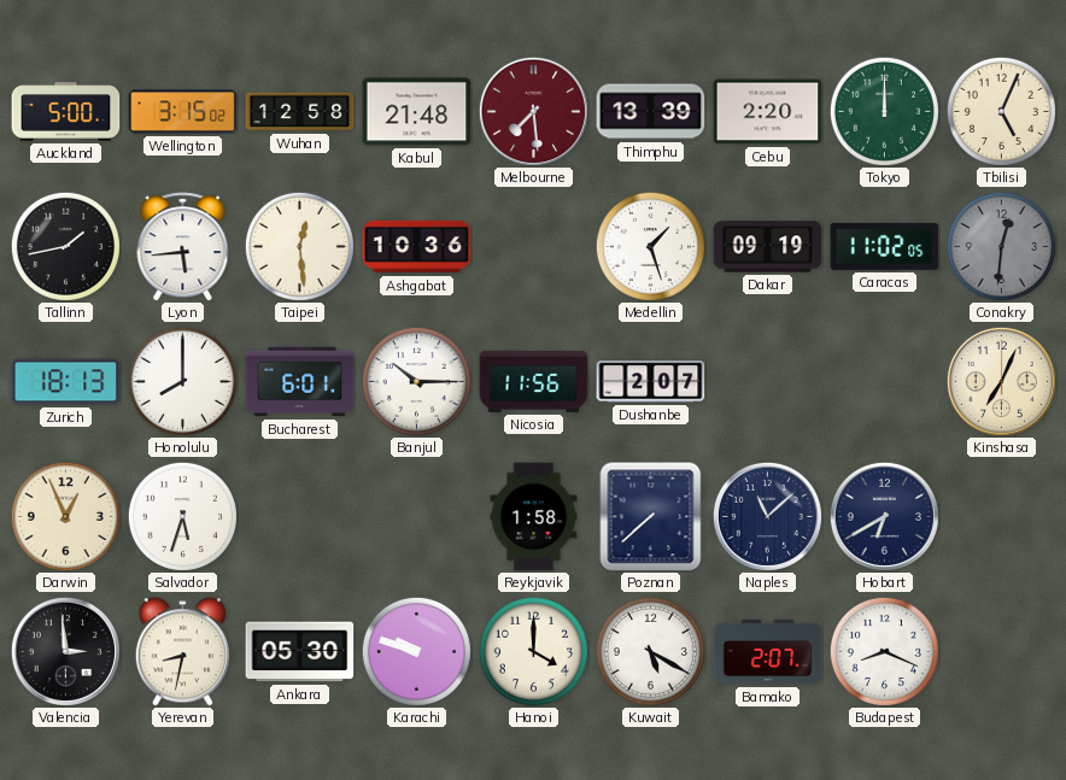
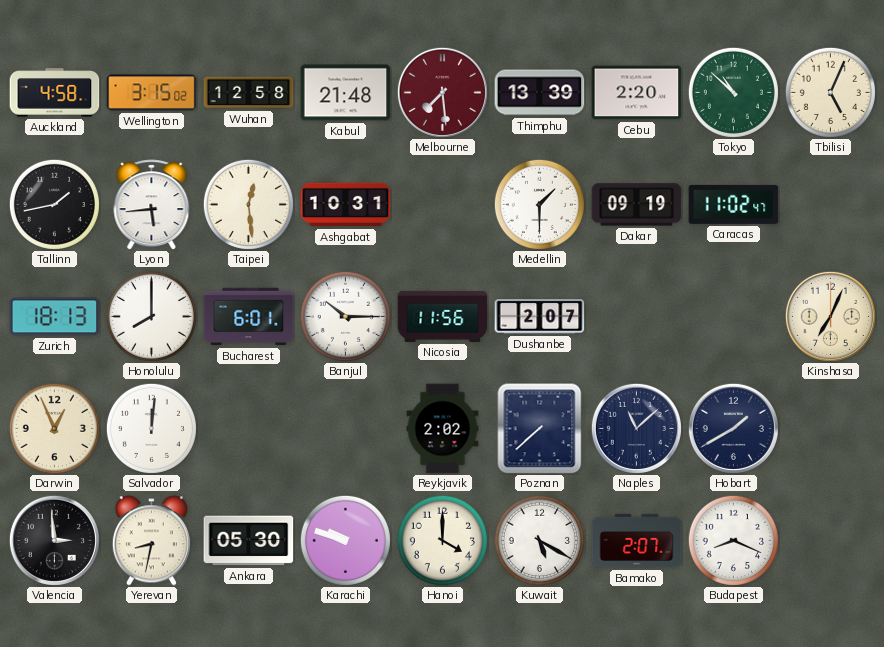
Auckland: 5:00 -> 4:58
Tokyo: 12:00 -> 10:52
Ashgabat: 10:36 -> 10:31
Medellin: 1:27 -> 1:30
Caracas: 11:02:05 -> 11:02:47
Conakry: 12:31 -> none
Salvador: 5:33 -> 12:01
Reykjavik: 1:58 -> 2:02
Hobart: 6:40 -> 1:40
